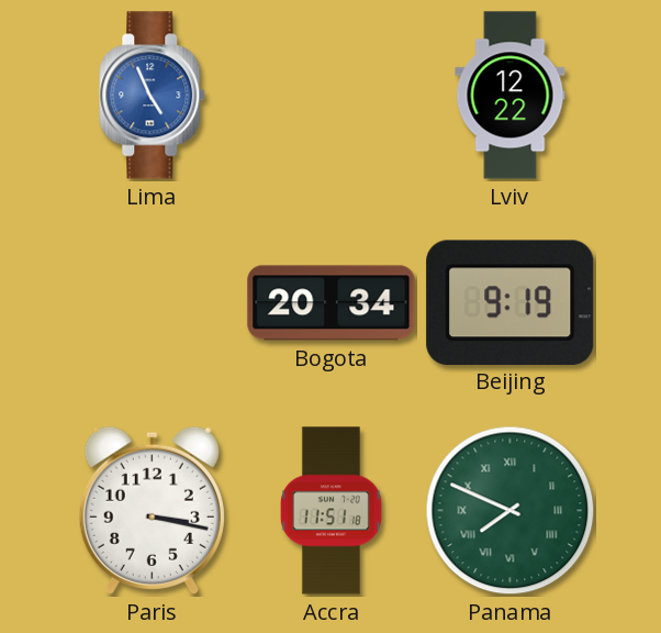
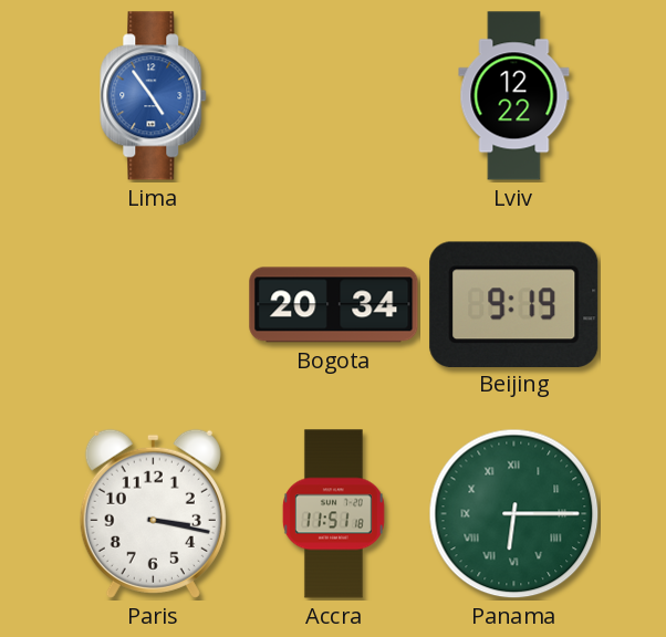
Lima: 4:56 -> 4:54
Panama: 7:49 -> 6:15
